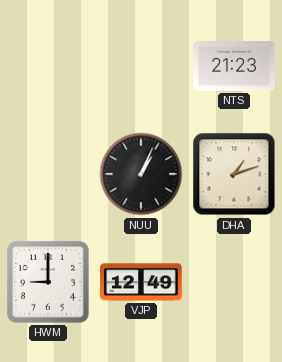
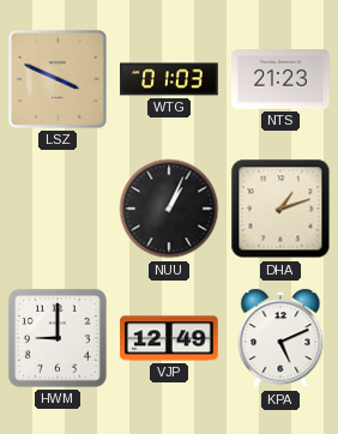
LSZ: none -> 3:49
WTG: none -> 01:03
KPA: none -> 5:11
